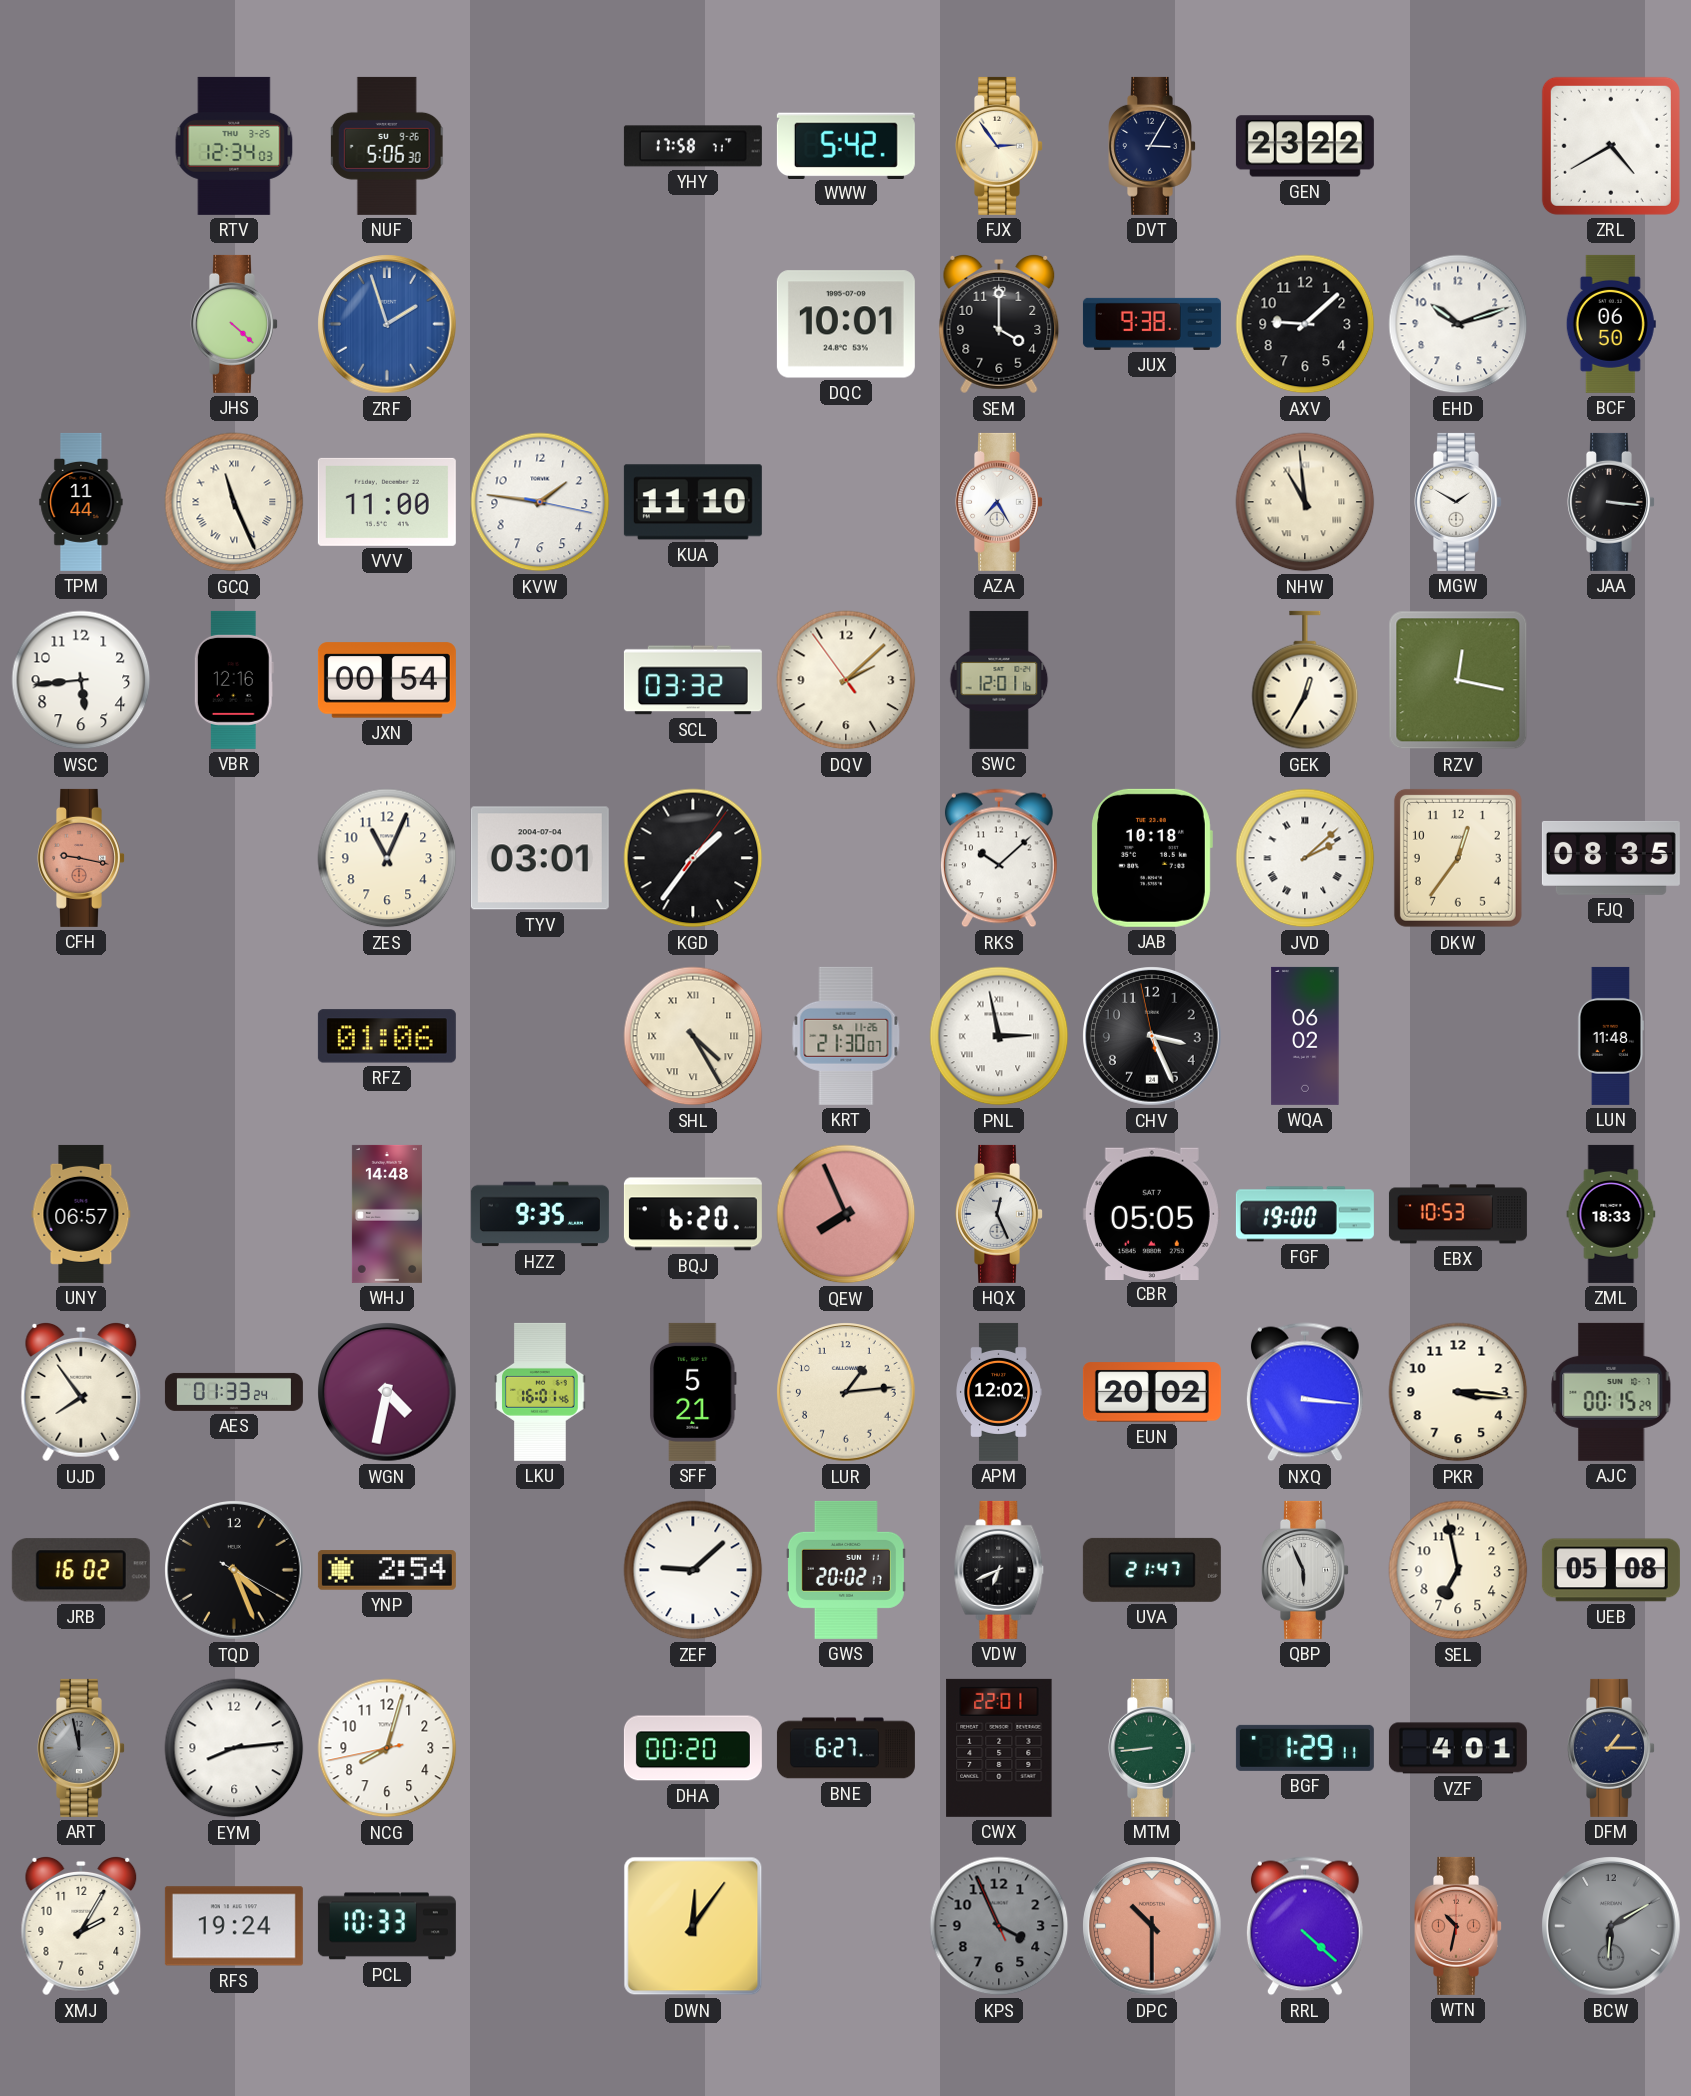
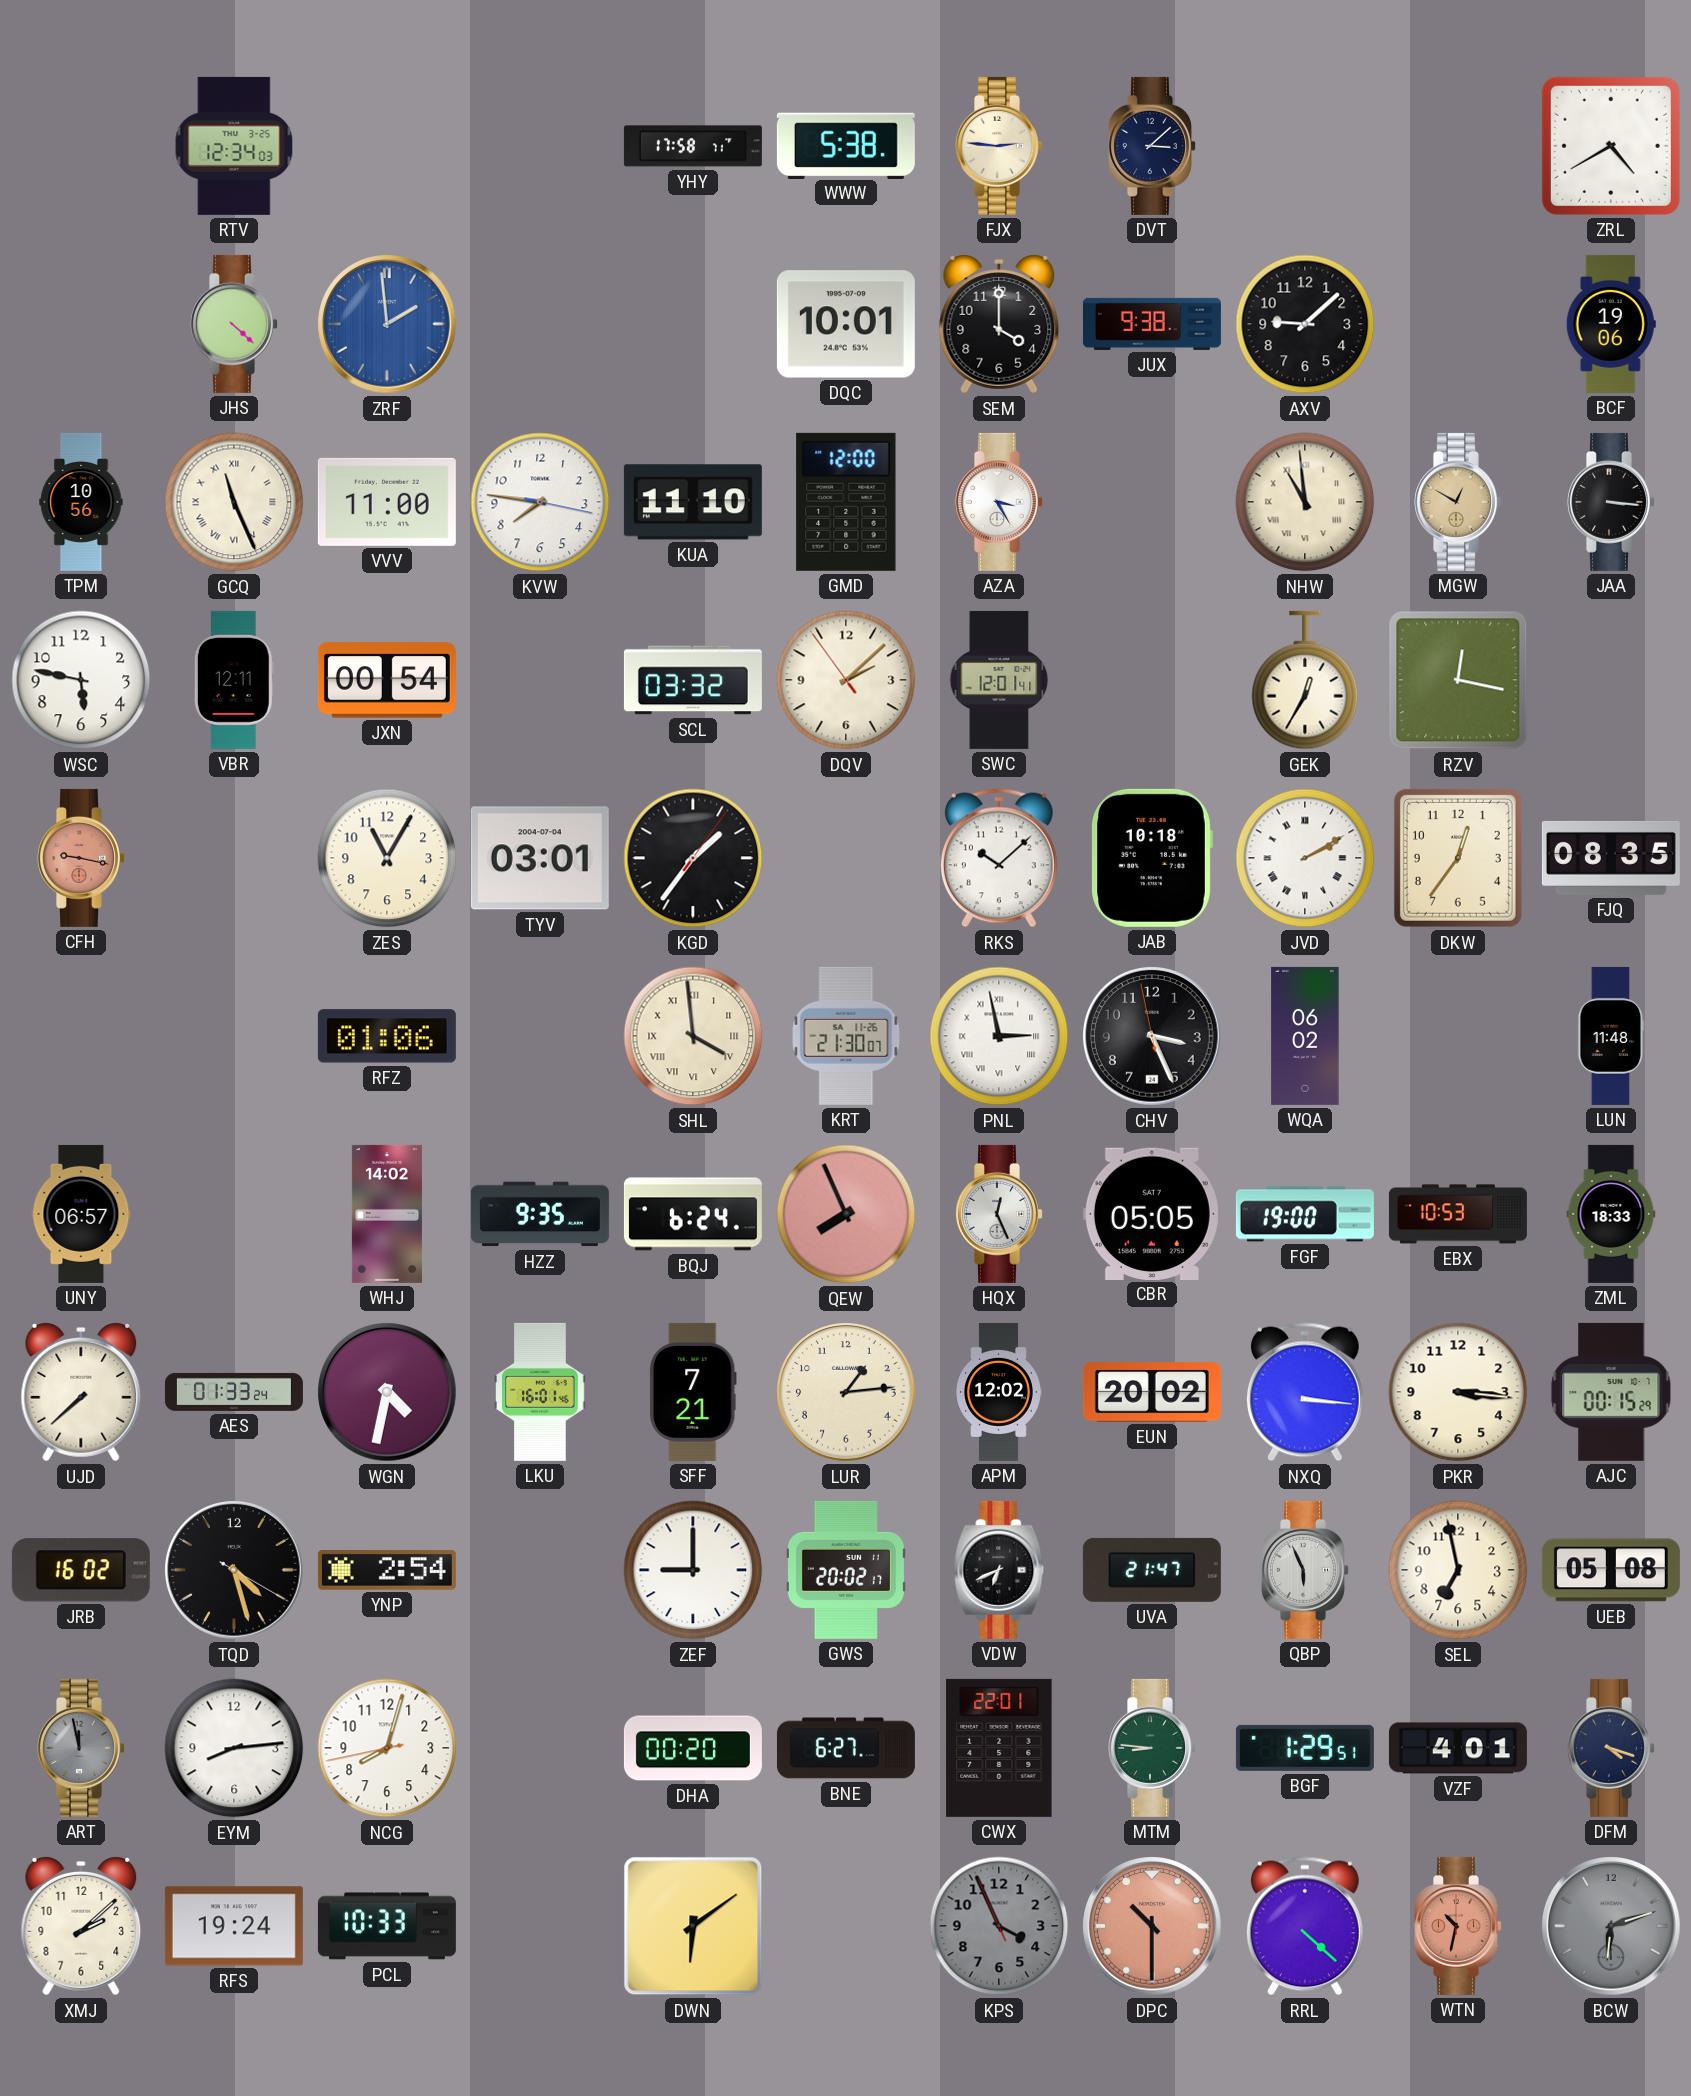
NUF: 5:06 -> none
WWW: 5:42 -> 5:38
FJX: 2:54 -> 2:46
DVT: 3:05 -> 3:08
GEN: 23:22 -> none
ZRF: 1:57 -> 1:59
EHD: 10:12 -> none
BCF: 06:50 -> 19:06
TPM: 11:44 -> 10:56
KVW: 1:46 -> 7:46
GMD: none -> 12:00
AZA: 7:25 -> 3:25
MGW: 1:50 -> 12:50
MGW dial: white -> champagne
WSC: 5:44 -> 5:47
VBR: 12:16 -> 12:11
SWC: 12:01:16 -> 12:01:41
ZES: 11:04 -> 11:05
JVD: 2:08 -> 2:10
SHL: 4:25 -> 3:59
WHJ: 14:48 -> 14:02
BQJ: 6:20 -> 6:24
UJD: 7:54 -> 7:38
SFF: 5:21 -> 7:21
TQD: 4:26 -> 4:27
ZEF: 9:08 -> 9:00
MTM: 8:44 -> 8:46
BGF: 1:29:11 -> 1:29:51
DFM: 1:15 -> 4:18
XMJ: 2:05 -> 2:08
DWN: 12:06 -> 6:09
BCW: 6:10 -> 6:12
